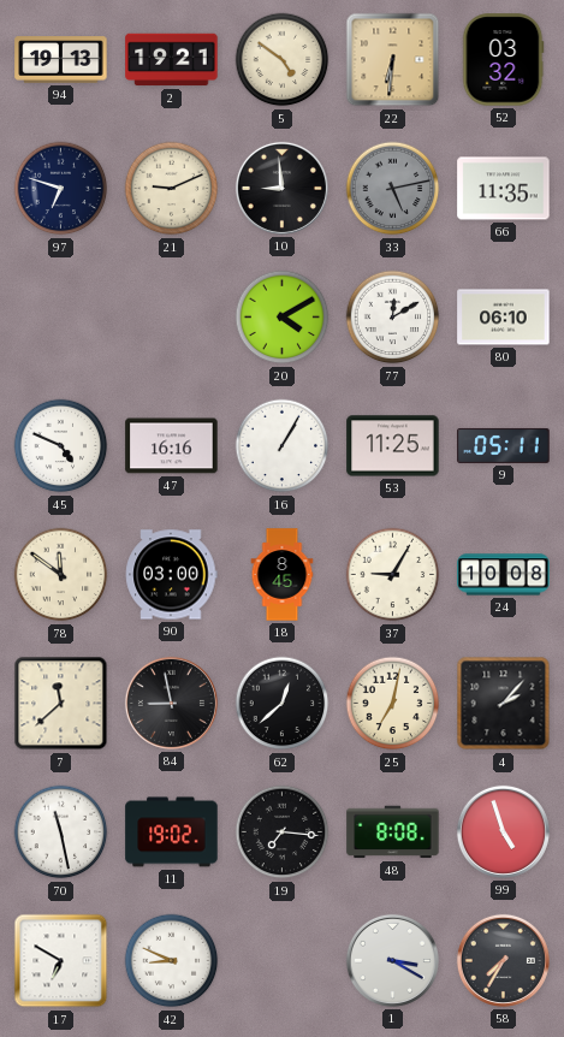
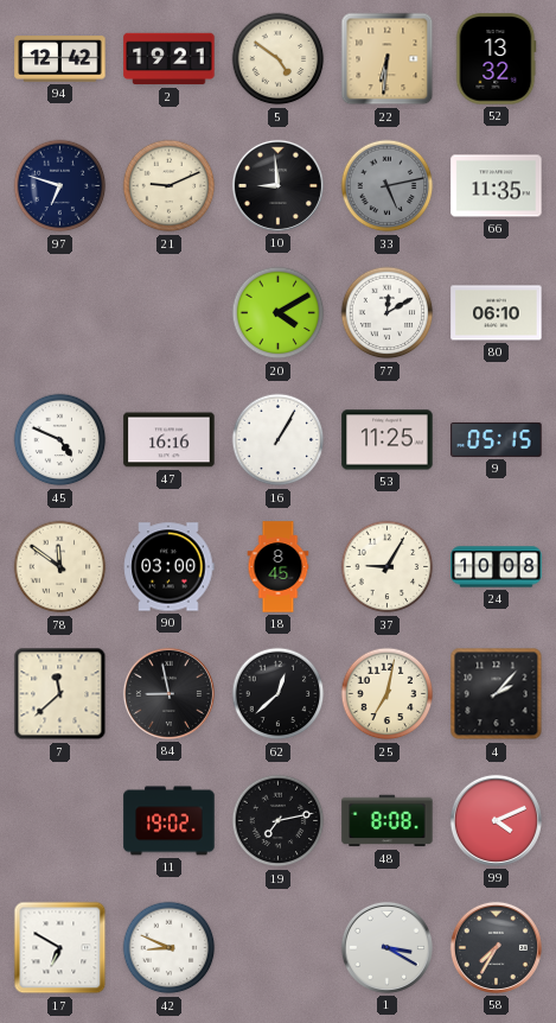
94: 19:13 -> 12:42
52: 03:32 -> 13:32
9: 05:11 -> 05:15
70: 11:28 -> none
19: 7:16 -> 7:13
99: 4:57 -> 4:11
